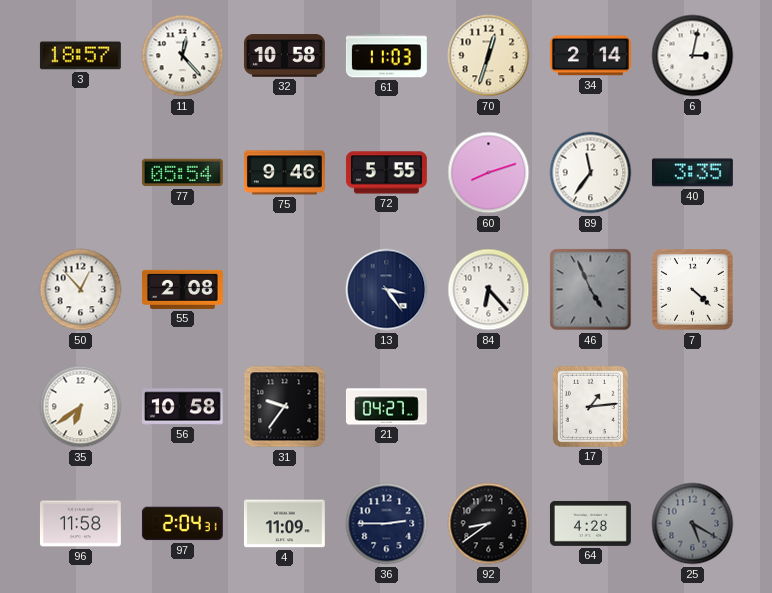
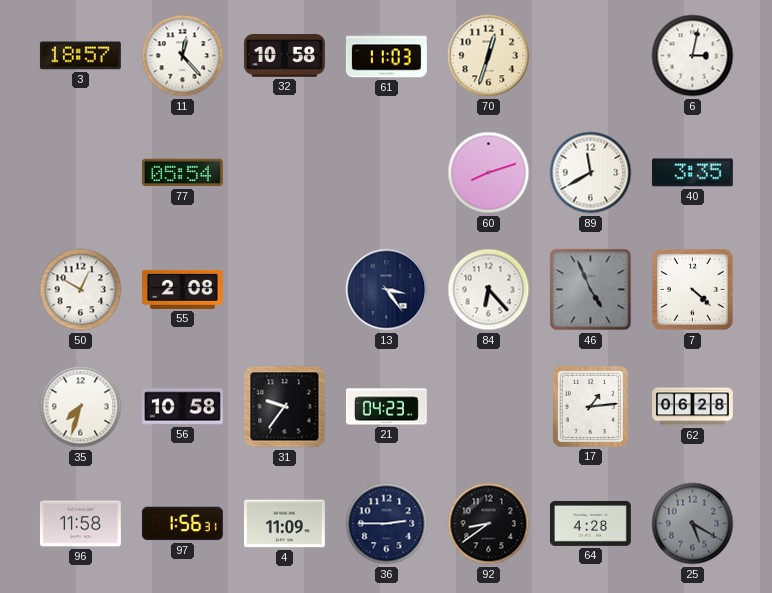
34: 2:14 -> none
75: 9:46 -> none
72: 5:55 -> none
89: 11:36 -> 11:40
50: 12:53 -> 12:50
35: 6:39 -> 7:33
21: 04:27 -> 04:23
62: none -> 06:28
97: 2:04 -> 1:56
